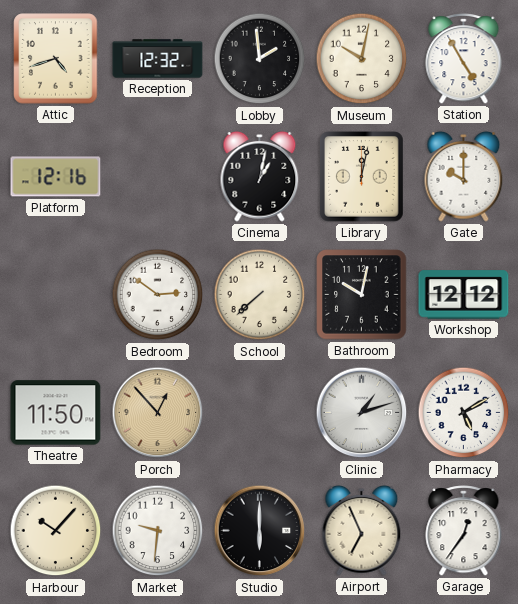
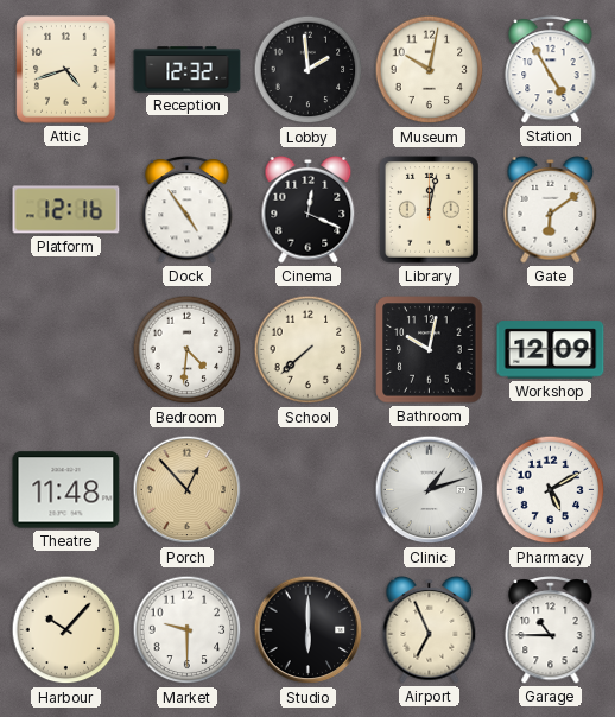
Dock: none -> 4:54
Cinema: 1:02 -> 12:19
Gate: 10:00 -> 6:09
Bedroom: 2:51 -> 4:31
Workshop: 12:12 -> 12:09
Theatre: 11:50 -> 11:48
Market: 9:31 -> 9:30
Garage: 12:36 -> 10:45
